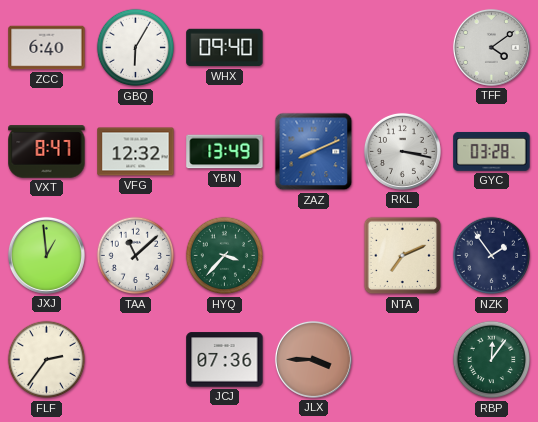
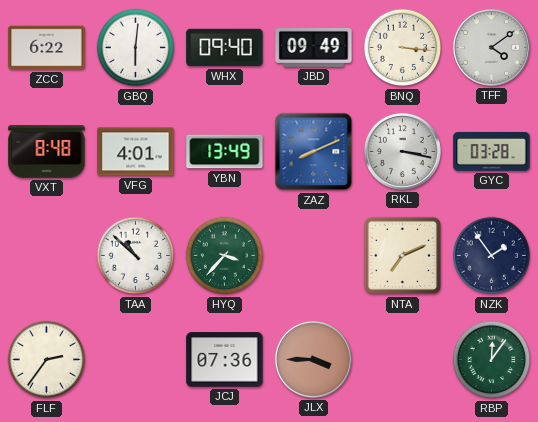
ZCC: 6:40 -> 6:22
GBQ: 6:05 -> 6:01
JBD: none -> 09:49
BNQ: none -> 3:16
VXT: 8:47 -> 8:48
VFG: 12:32 -> 4:01
JXJ: 12:59 -> none
TAA: 11:08 -> 10:52
